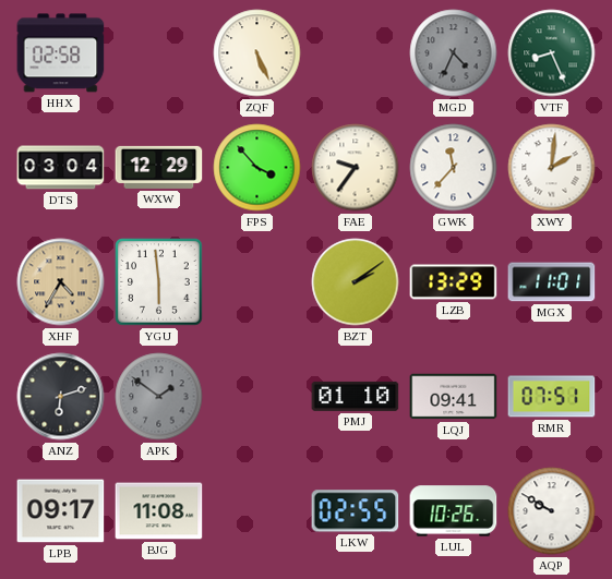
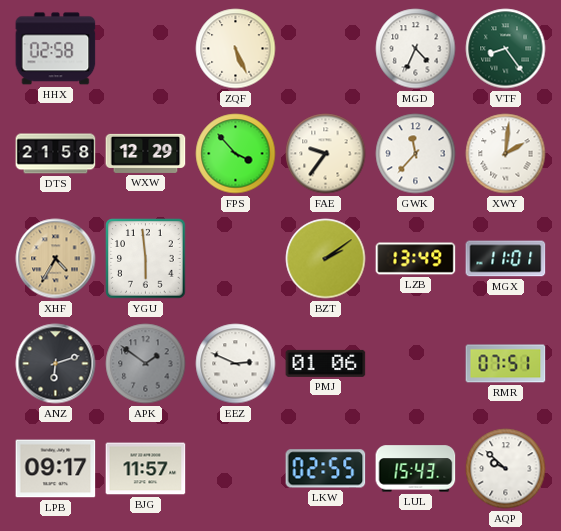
MGD dial: grey -> white
VTF: 8:26 -> 8:24
DTS: 03:04 -> 21:58
LZB: 13:29 -> 13:49
EEZ: none -> 2:49
PMJ: 01:10 -> 01:06
LQJ: 09:41 -> none
BJG: 11:08 -> 11:57
LUL: 10:26 -> 15:43
AQP: 9:50 -> 9:52
